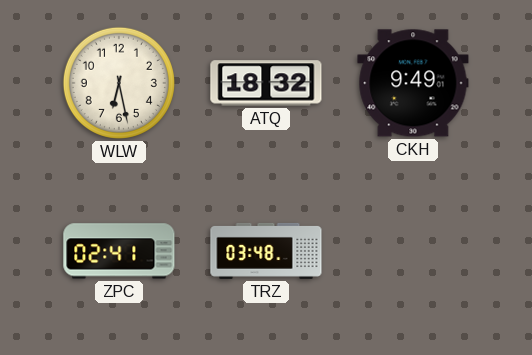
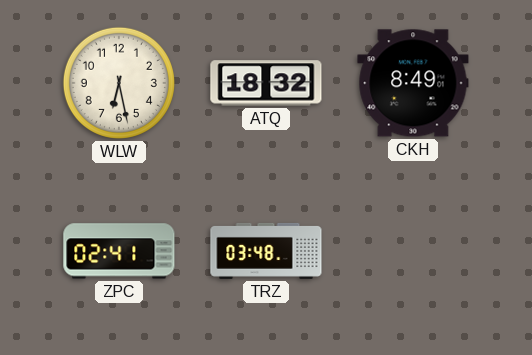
CKH: 9:49 -> 8:49
